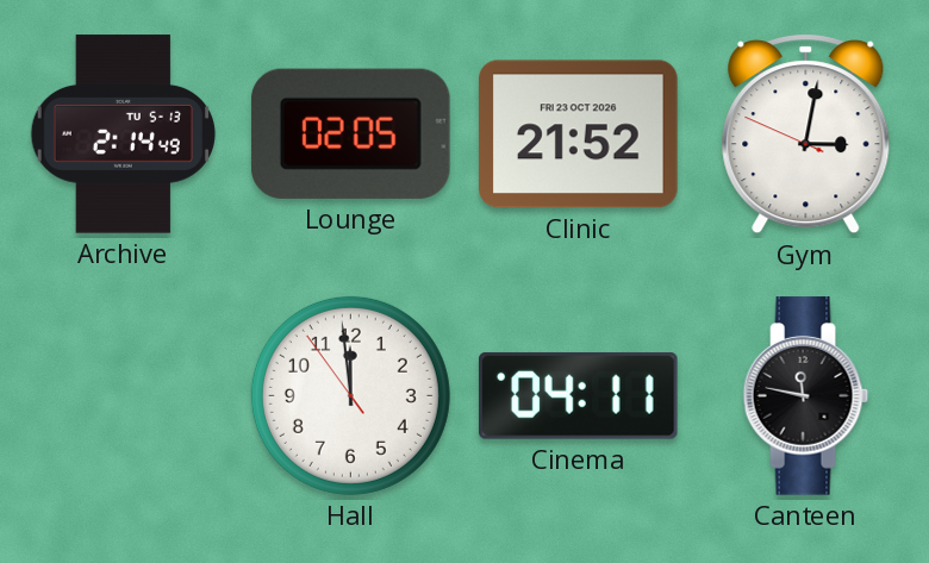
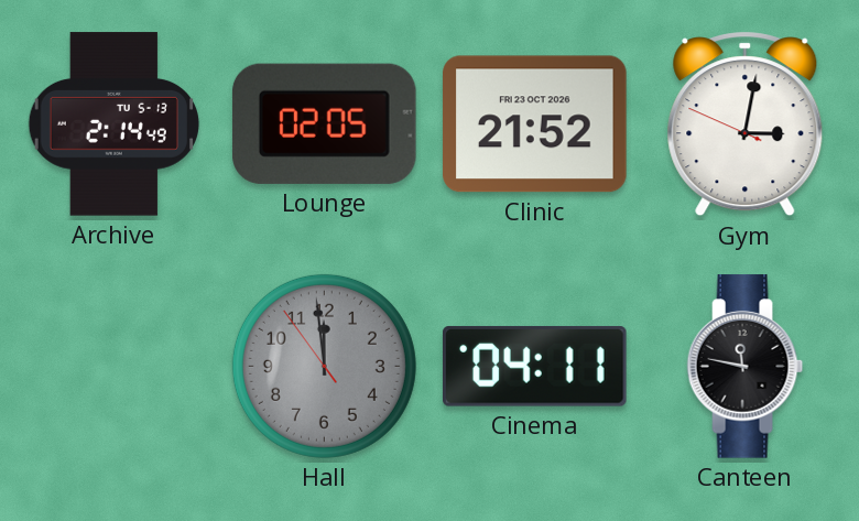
Hall dial: white -> grey
